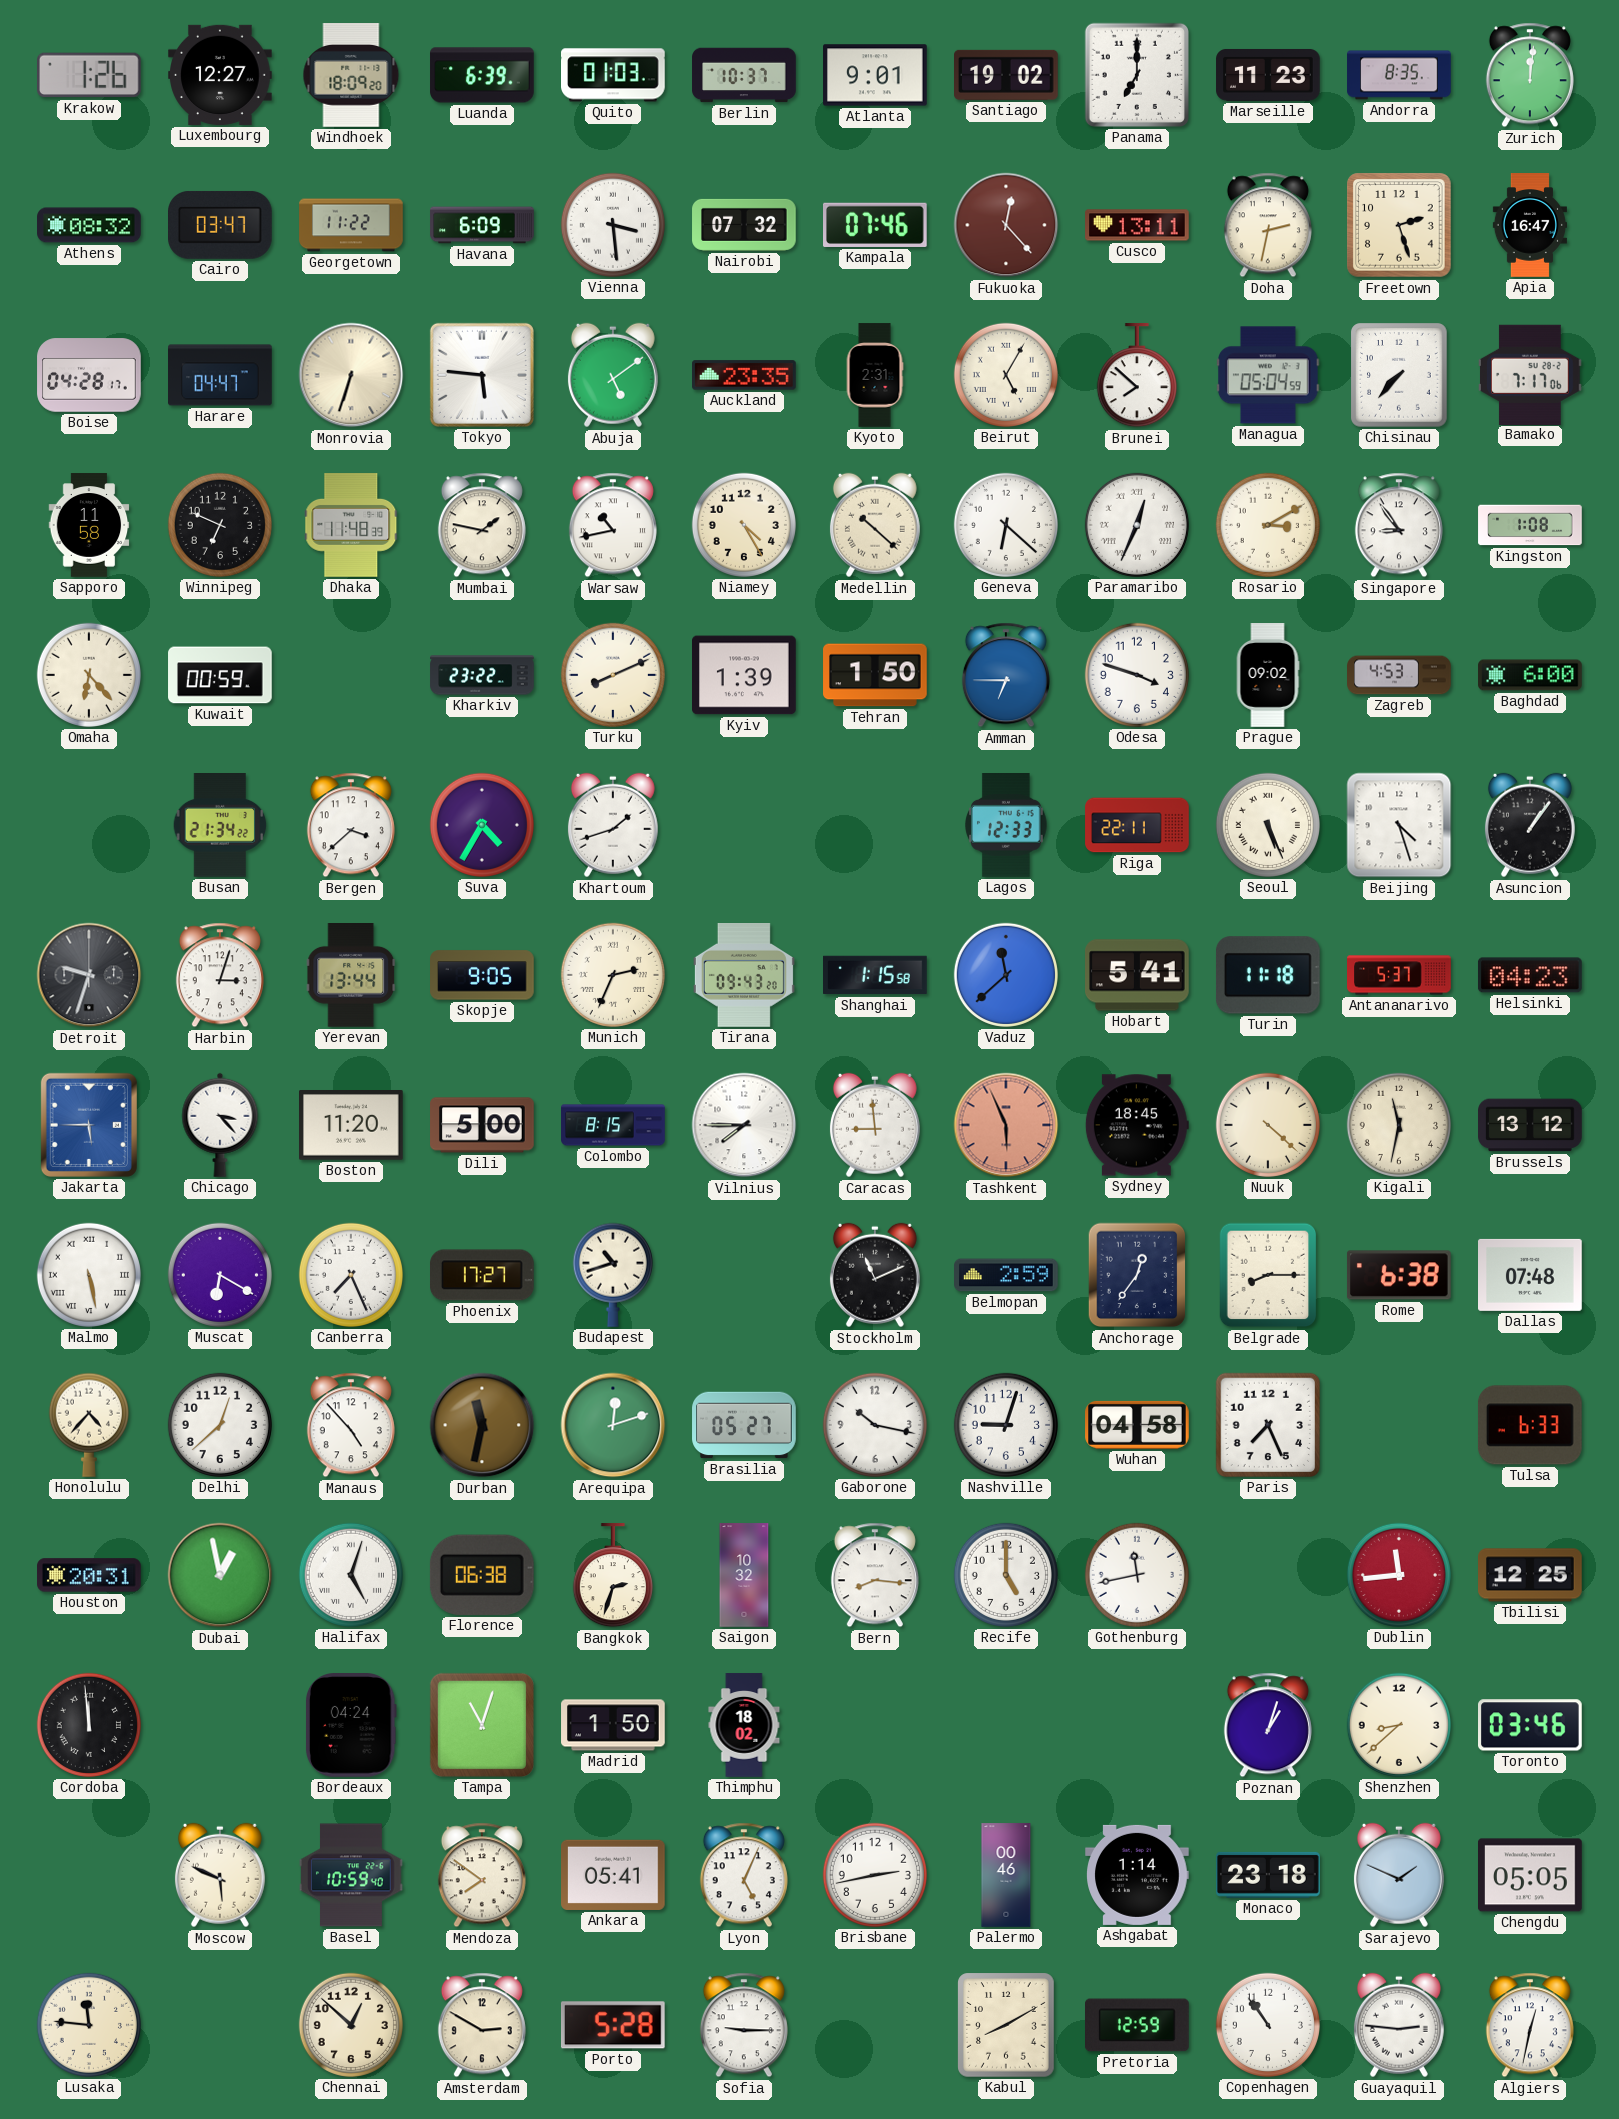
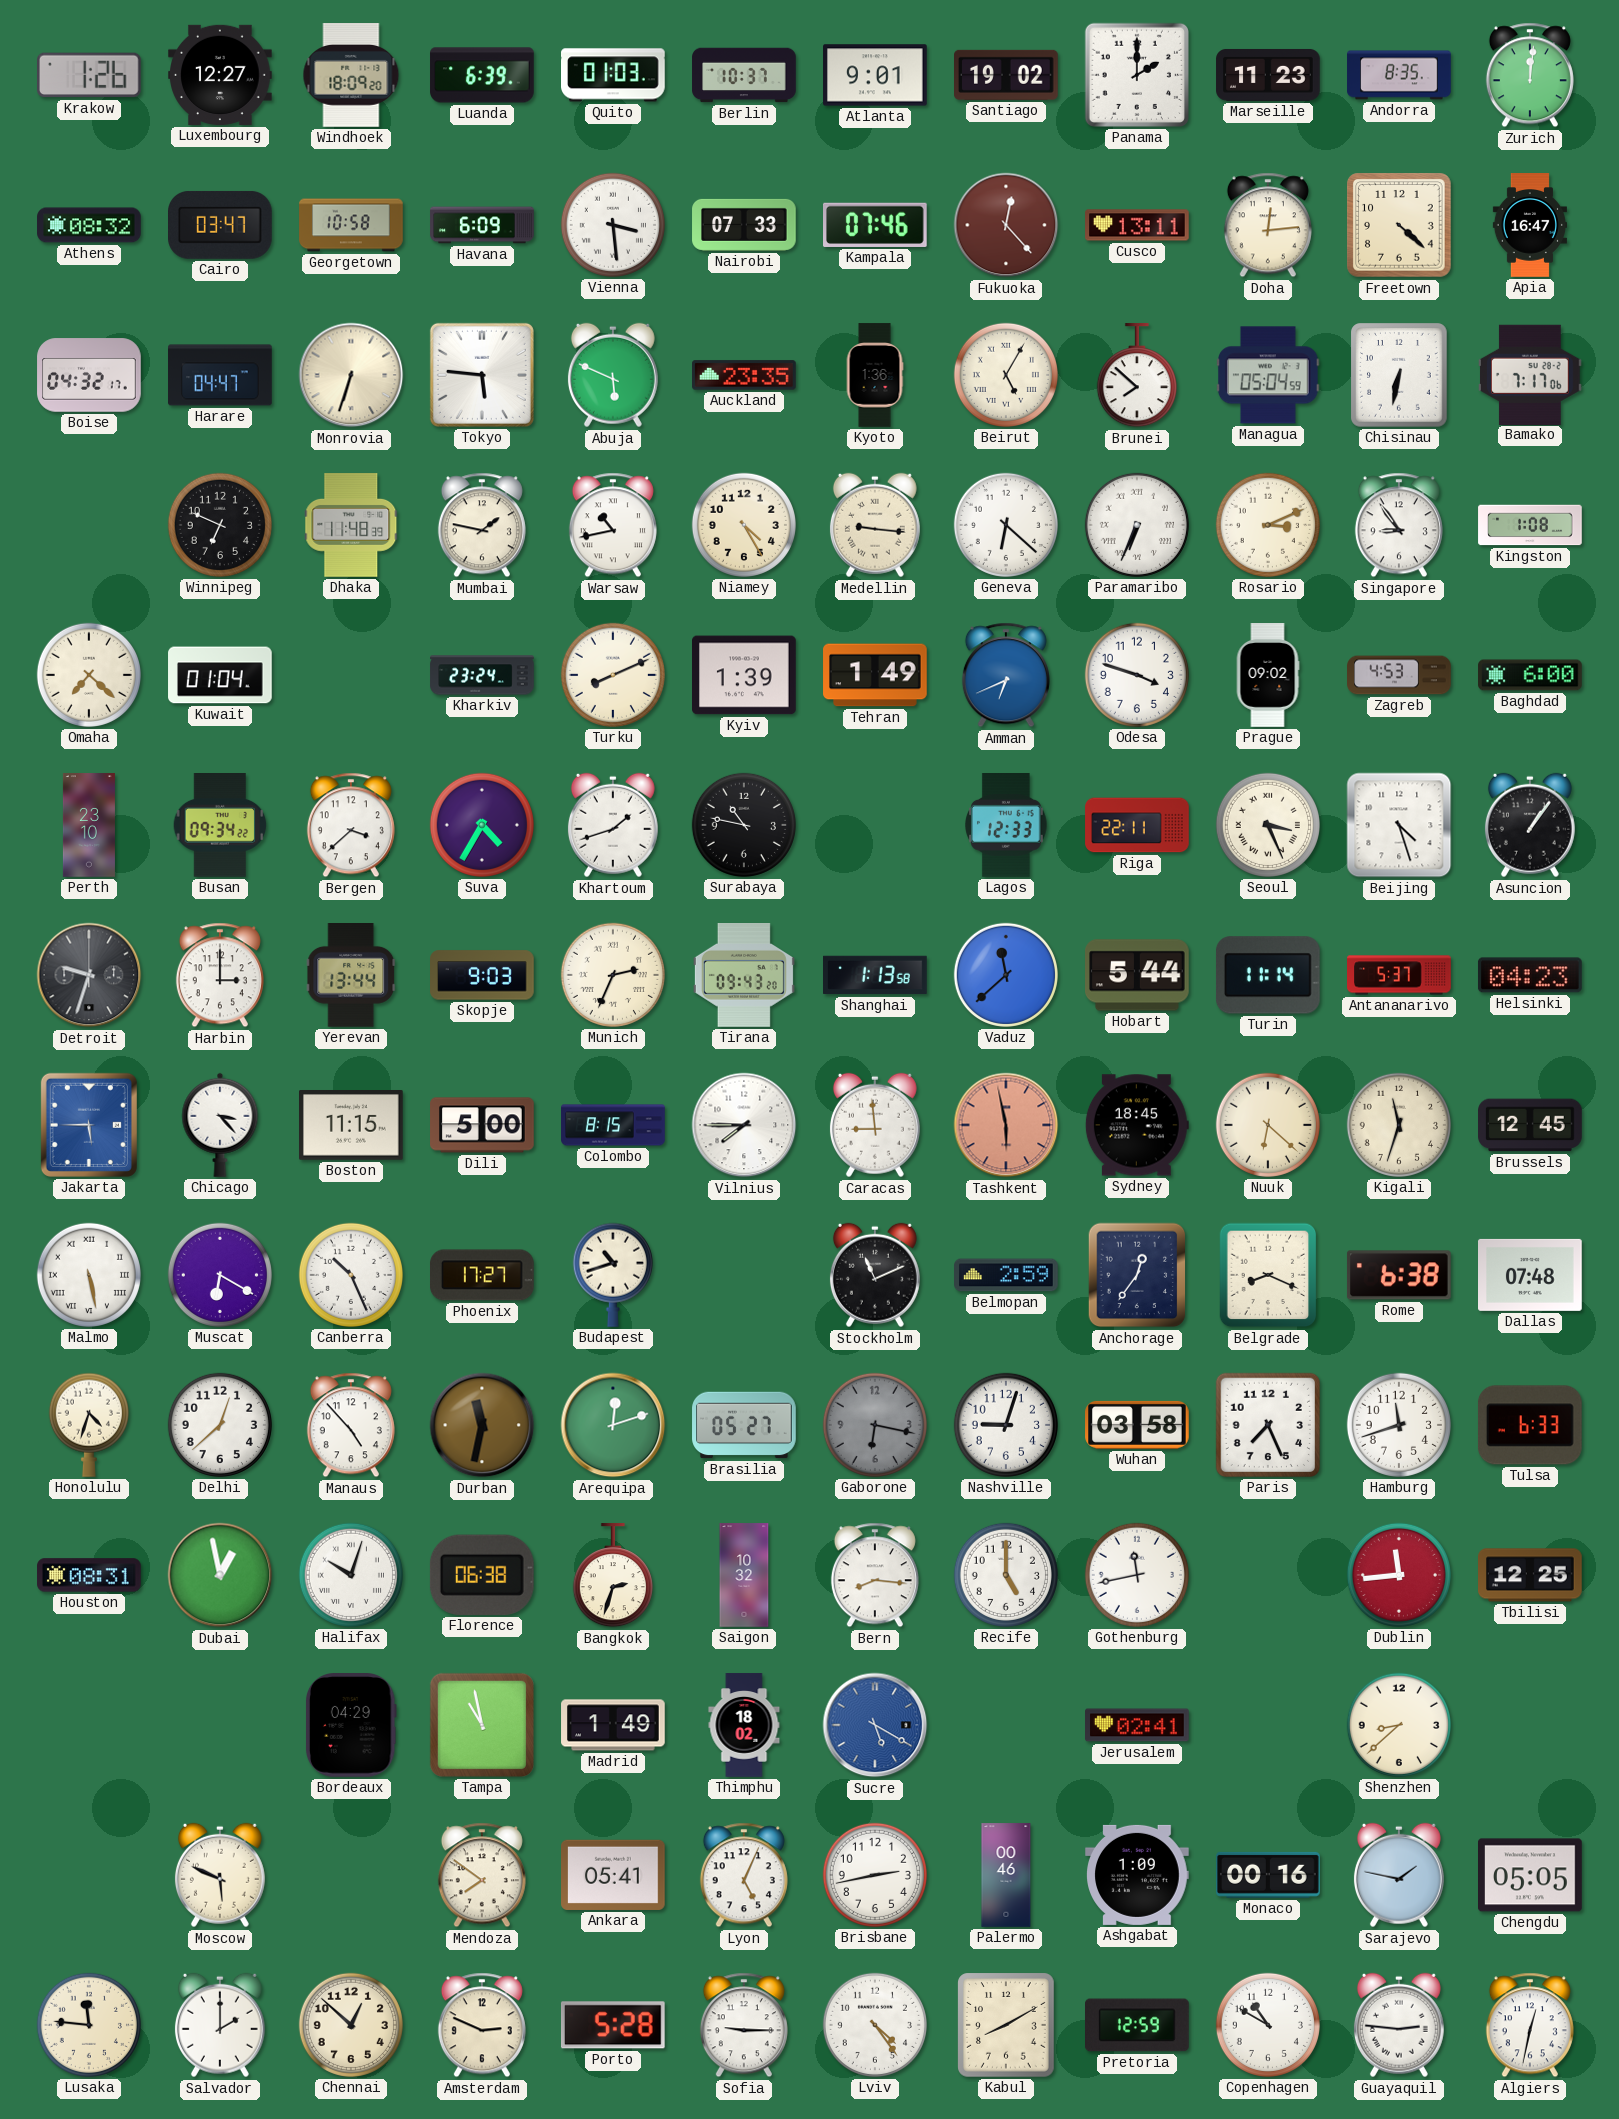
Panama: 7:00 -> 2:00
Georgetown: 11:22 -> 10:58
Nairobi: 07:32 -> 07:33
Doha: 2:32 -> 12:14
Freetown: 2:27 -> 4:22
Boise: 04:28 -> 04:32
Abuja: 5:09 -> 5:49
Kyoto: 2:31 -> 1:36
Chisinau: 7:37 -> 6:32
Sapporo: 11:58 -> none
Medellin: 10:22 -> 9:16
Paramaribo: 12:34 -> 6:34
Rosario: 3:10 -> 3:11
Omaha: 6:23 -> 7:22
Kuwait: 00:59 -> 01:04
Kharkiv: 23:22 -> 23:24
Tehran: 1:50 -> 1:49
Amman: 6:45 -> 6:41
Perth: none -> 23:10
Busan: 21:34 -> 09:34
Surabaya: none -> 10:47
Seoul: 5:26 -> 3:26
Harbin: 3:03 -> 3:00
Skopje: 9:05 -> 9:03
Shanghai: 1:15 -> 1:13
Hobart: 5:41 -> 5:44
Turin: 11:18 -> 11:14
Boston: 11:20 -> 11:15
Tashkent: 5:56 -> 5:58
Nuuk: 4:22 -> 6:22
Kigali: 11:32 -> 11:33
Brussels: 13:12 -> 12:45
Canberra: 7:26 -> 10:26
Belgrade: 8:15 -> 8:19
Honolulu: 4:37 -> 4:33
Gaborone: 10:17 -> 6:17
Gaborone dial: white -> grey
Wuhan: 04:58 -> 03:58
Hamburg: none -> 11:42
Houston: 20:31 -> 08:31
Halifax: 5:03 -> 10:03
Cordoba: 11:59 -> none
Bordeaux: 04:24 -> 04:29
Tampa: 11:03 -> 10:58
Madrid: 1:50 -> 1:49
Sucre: none -> 5:20
Jerusalem: none -> 02:41
Poznan: 1:03 -> none
Toronto: 03:46 -> none
Basel: 10:59 -> none
Ashgabat: 1:14 -> 1:09
Monaco: 23:18 -> 00:16
Sarajevo: 1:49 -> 1:47
Salvador: none -> 2:00
Amsterdam: 2:50 -> 2:49
Lviv: none -> 4:24
Copenhagen: 10:54 -> 10:50
